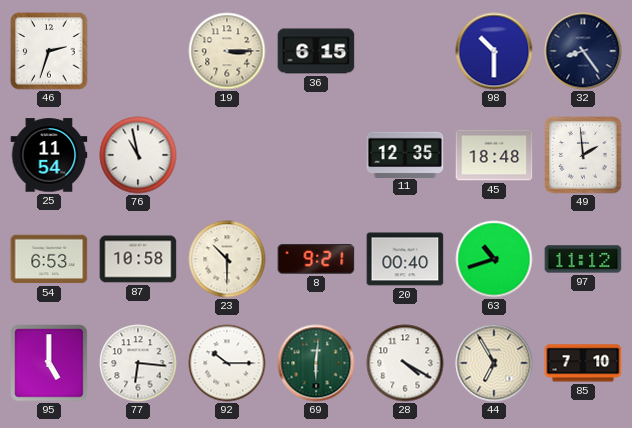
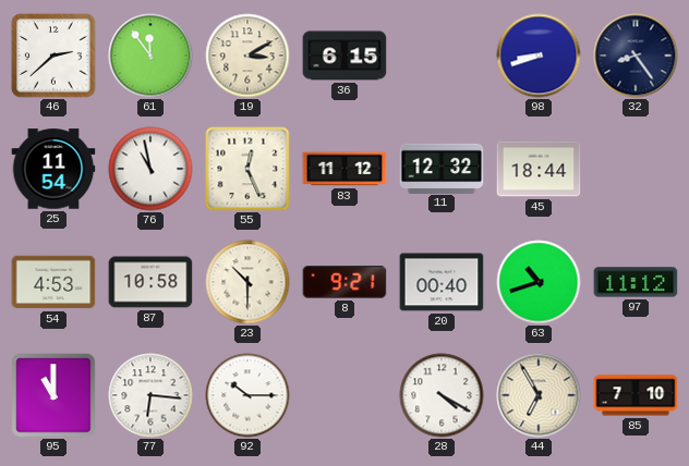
46: 2:33 -> 2:38
61: none -> 11:54
19: 3:15 -> 3:10
98: 10:30 -> 8:42
55: none -> 12:26
83: none -> 11:12
11: 12:35 -> 12:32
45: 18:48 -> 18:44
49: 1:59 -> none
54: 6:53 -> 4:53
95: 5:00 -> 11:00
69: 6:01 -> none
